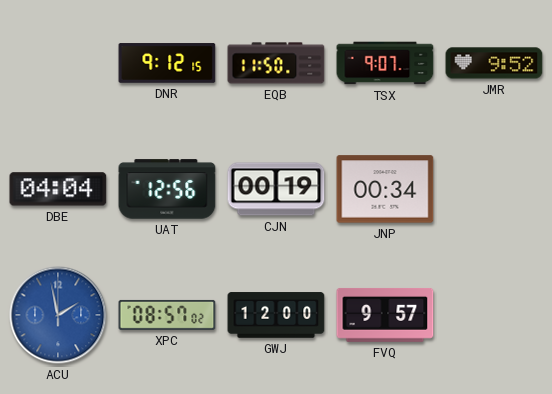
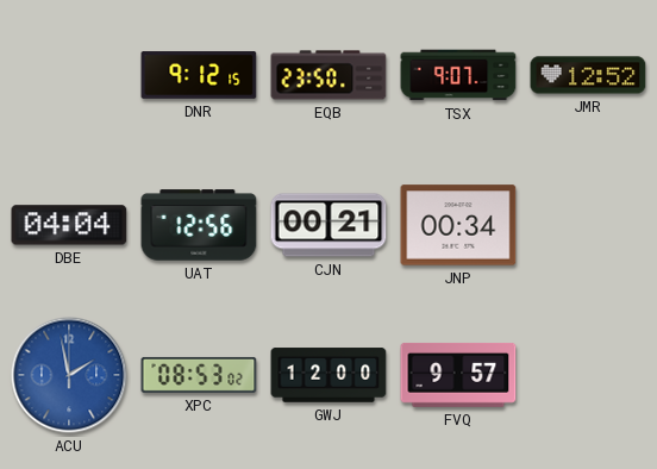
EQB: 11:50 -> 23:50
JMR: 9:52 -> 12:52
CJN: 00:19 -> 00:21
XPC: 08:57 -> 08:53
